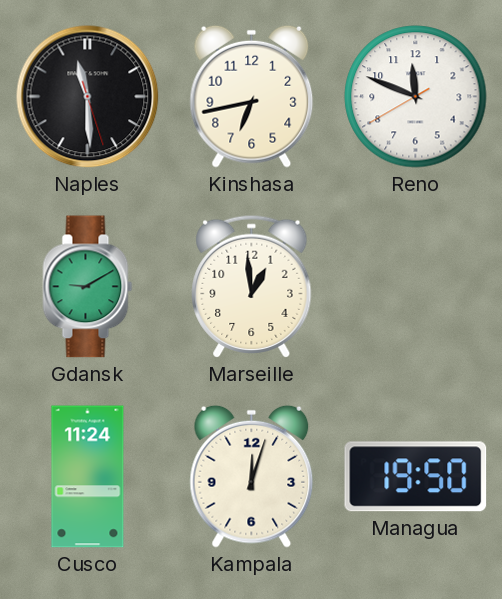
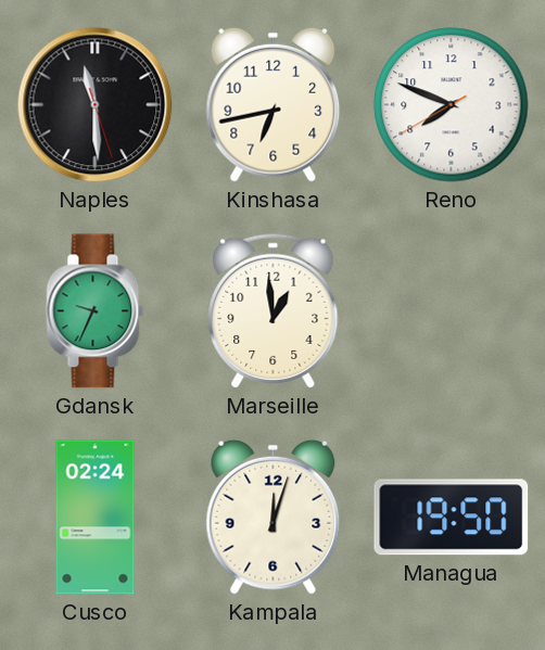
Reno: 11:48 -> 7:48
Gdansk: 9:10 -> 9:34
Cusco: 11:24 -> 02:24
